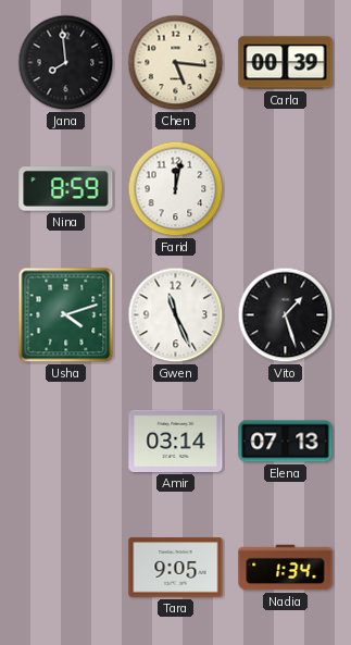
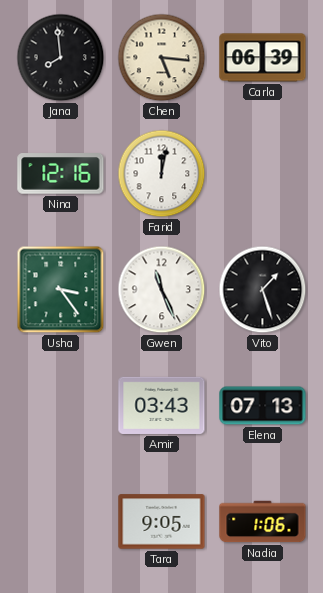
Carla: 00:39 -> 06:39
Nina: 8:59 -> 12:16
Usha: 4:12 -> 3:24
Amir: 03:14 -> 03:43
Nadia: 1:34 -> 1:06
